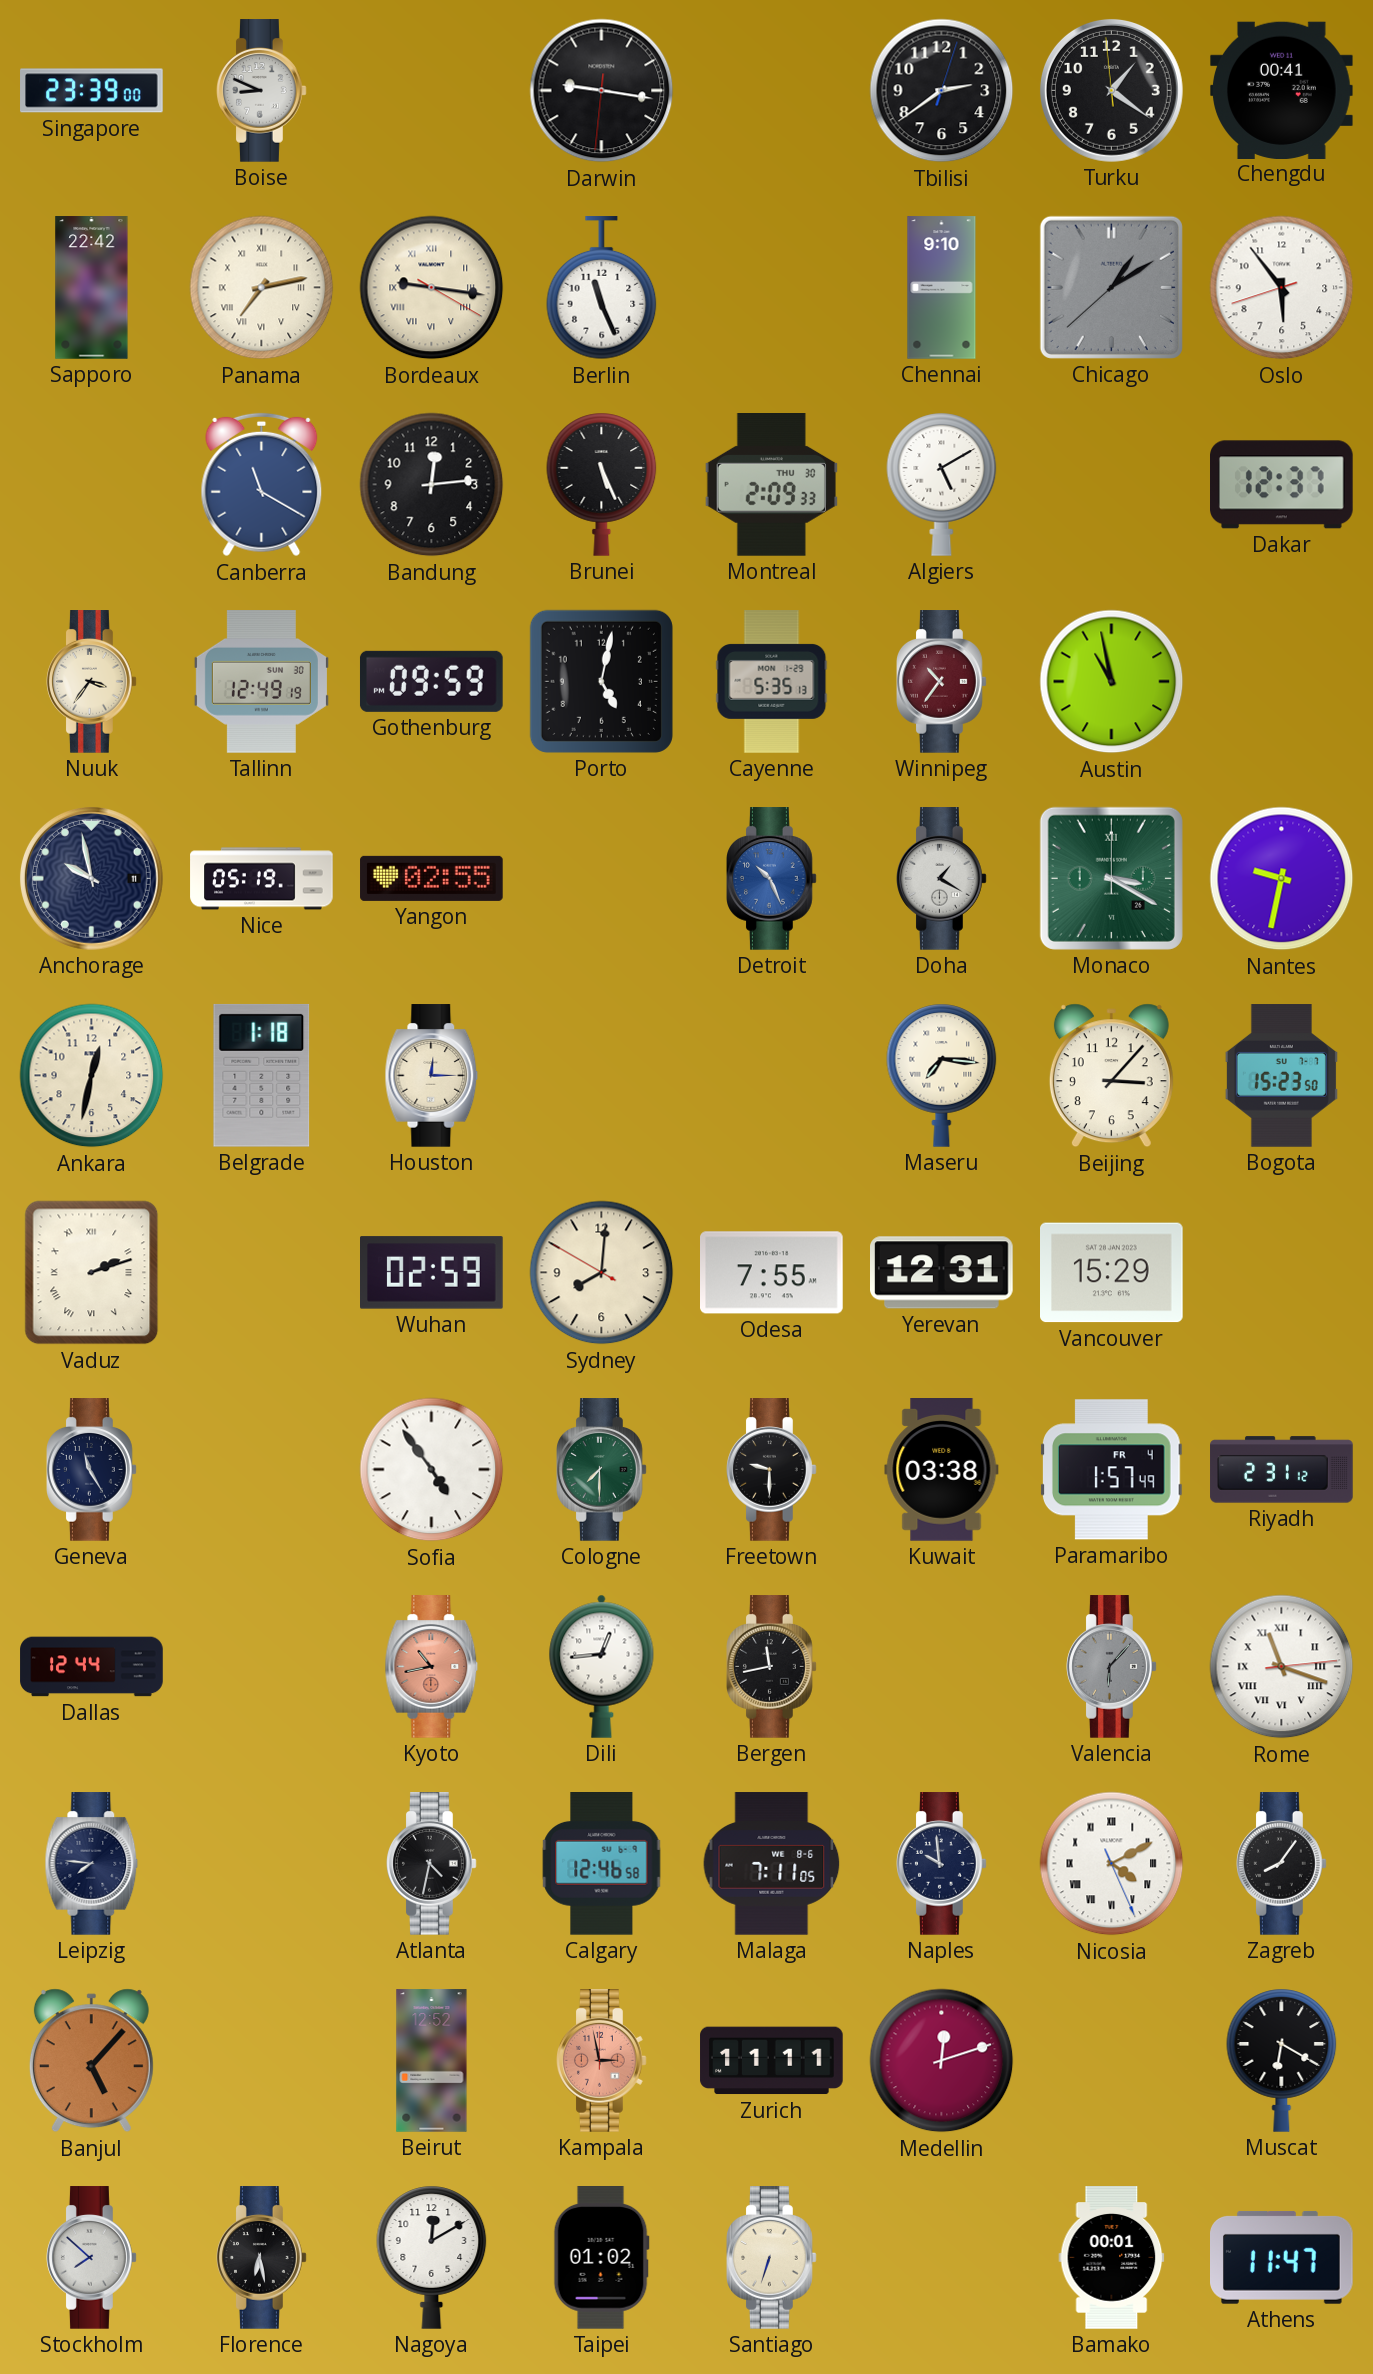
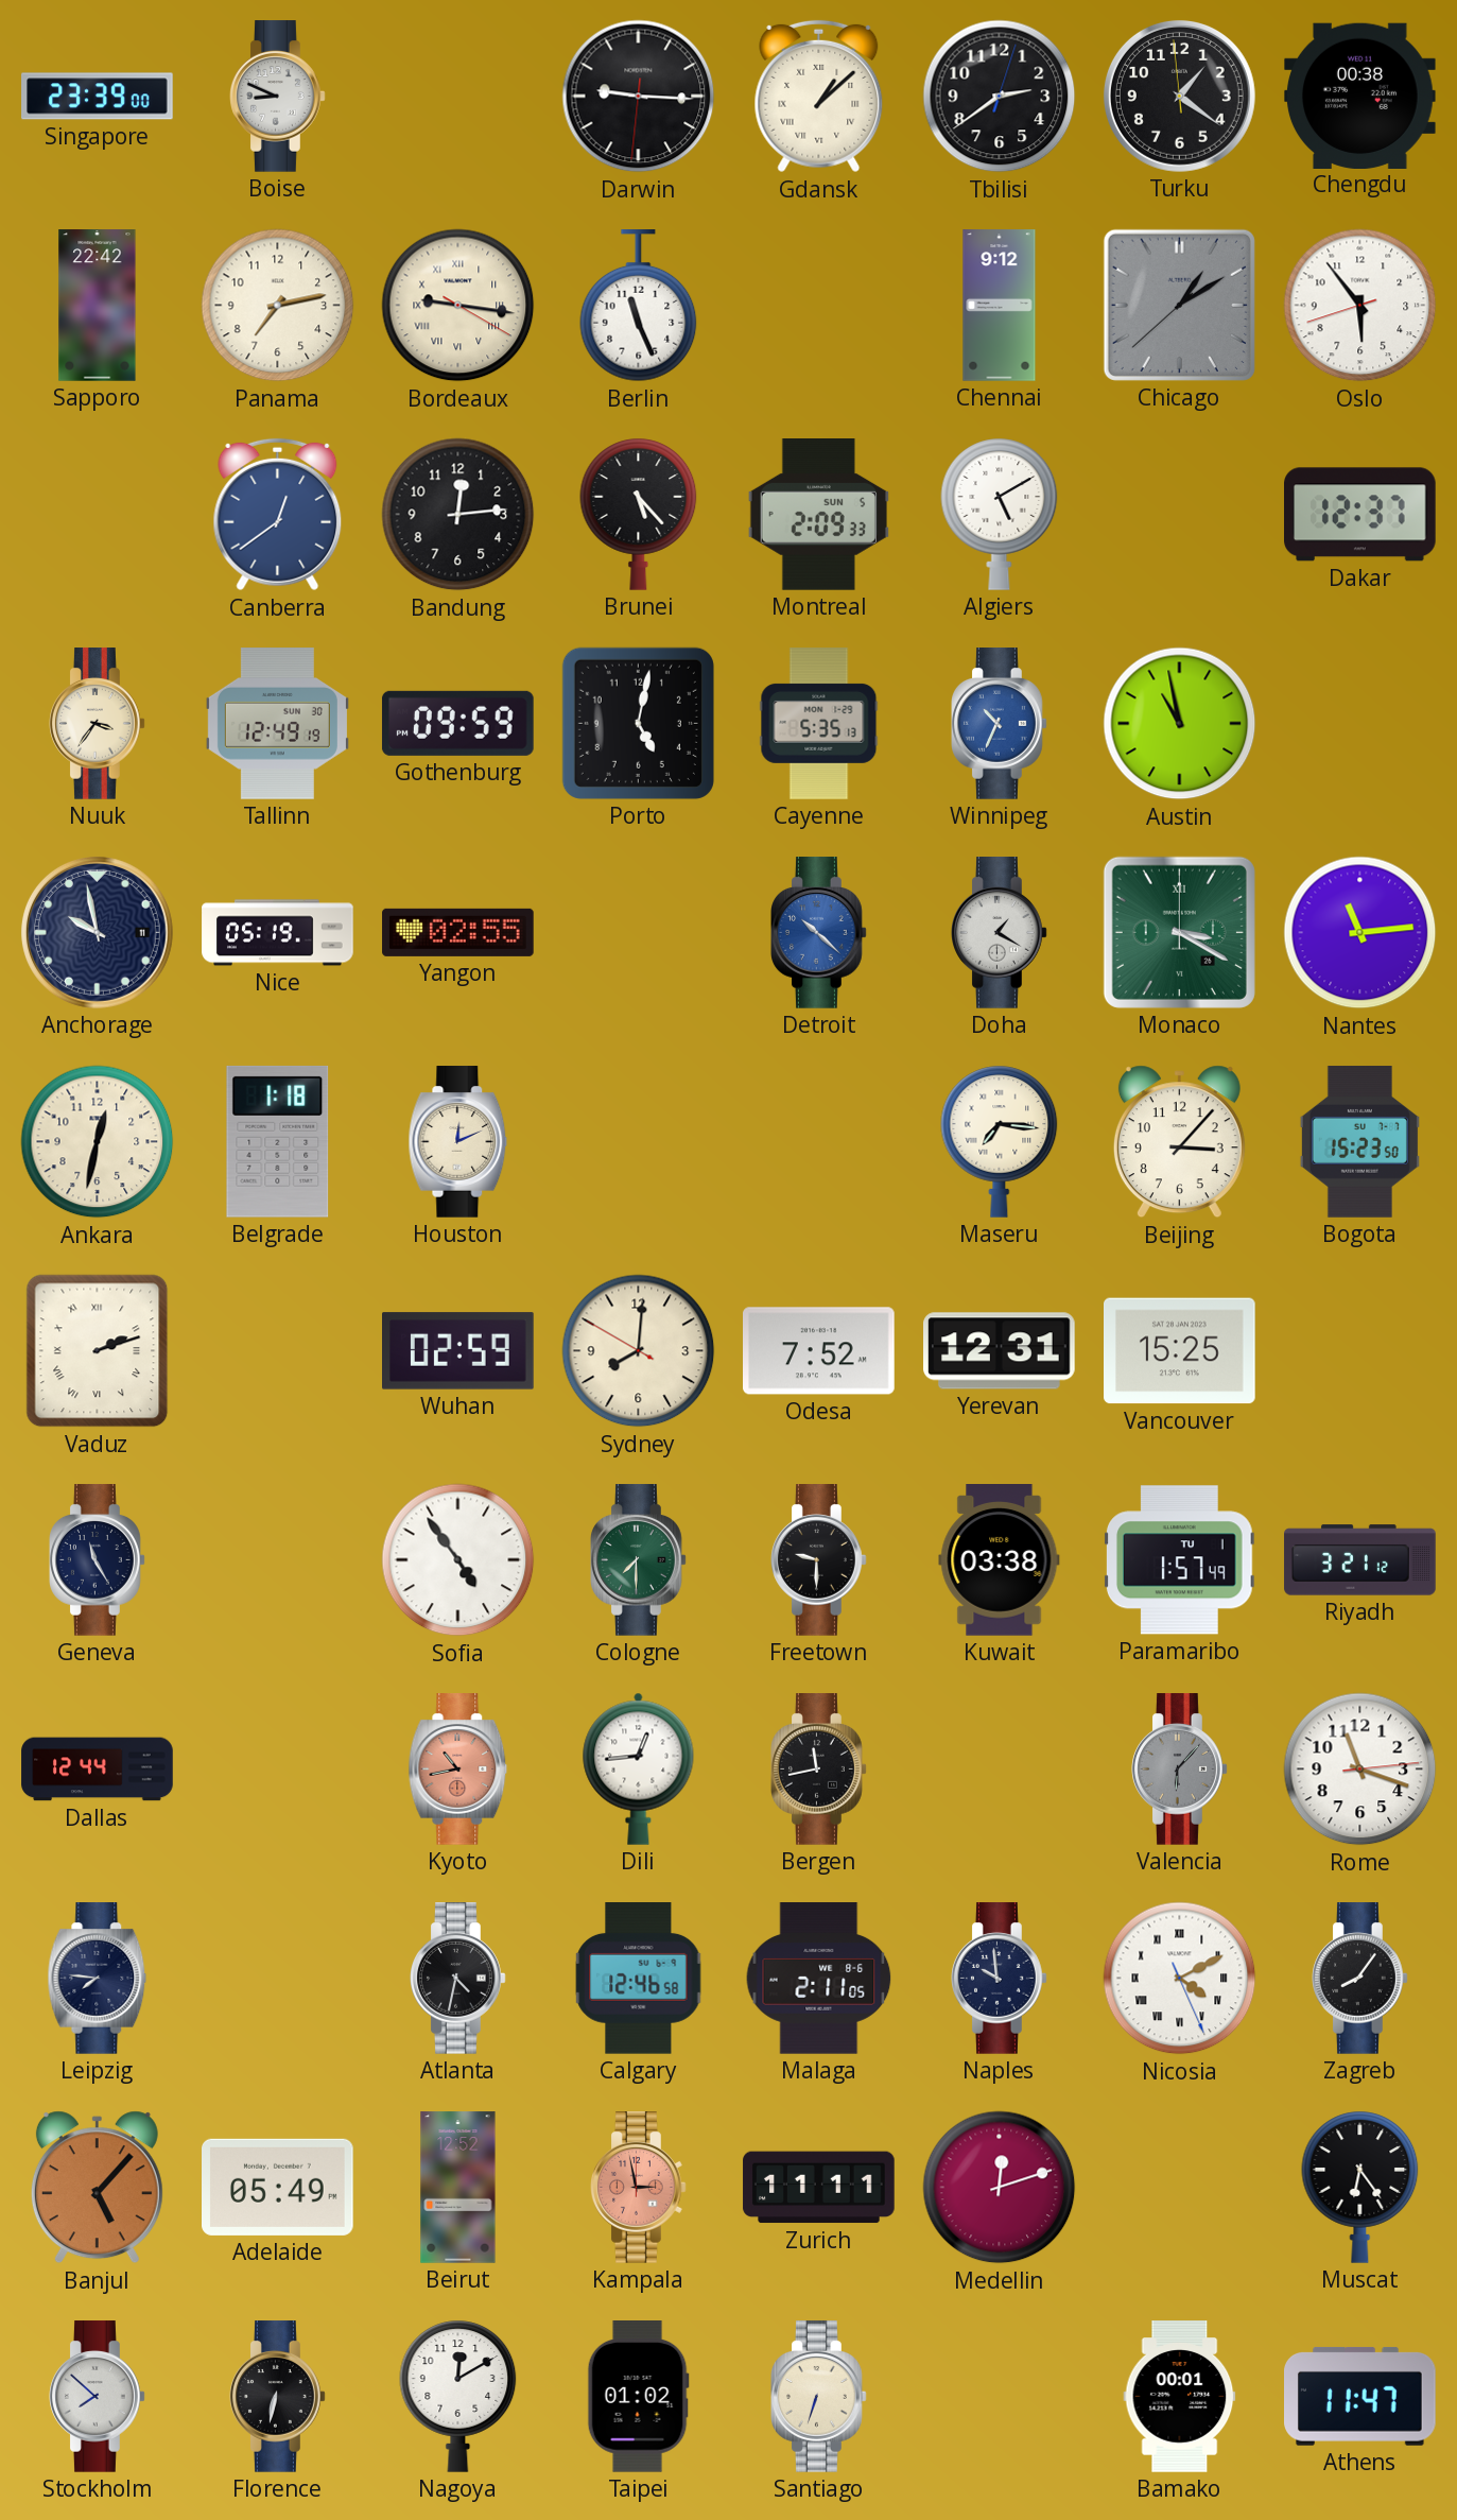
Darwin: 9:16 -> 9:15
Gdansk: none -> 1:08
Chengdu: 00:41 -> 00:38
Panama numerals: Roman -> Arabic
Chennai: 9:10 -> 9:12
Canberra: 11:20 -> 12:39
Brunei: 5:26 -> 5:23
Montreal date: THU 30 -> SUN 5
Winnipeg: 10:36 -> 10:34
Winnipeg dial: burgundy -> blue
Detroit: 10:26 -> 10:22
Nantes: 9:32 -> 11:14
Houston: 12:15 -> 12:11
Odesa: 7:55 -> 7:52
Vancouver: 15:29 -> 15:25
Paramaribo date: FR 4 -> TU 1
Riyadh: 2:31 -> 3:21
Rome numerals: Roman -> Arabic
Malaga: 7:11 -> 2:11
Adelaide: none -> 05:49
Muscat: 6:20 -> 6:24
Florence: 6:28 -> 6:32
